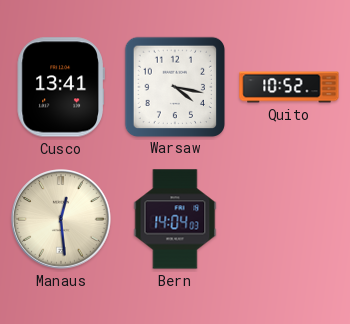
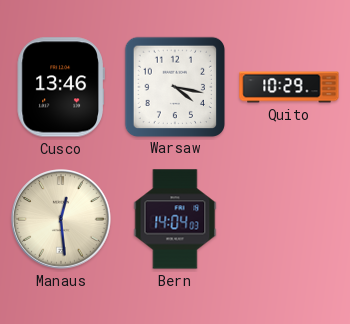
Cusco: 13:41 -> 13:46
Quito: 10:52 -> 10:29
